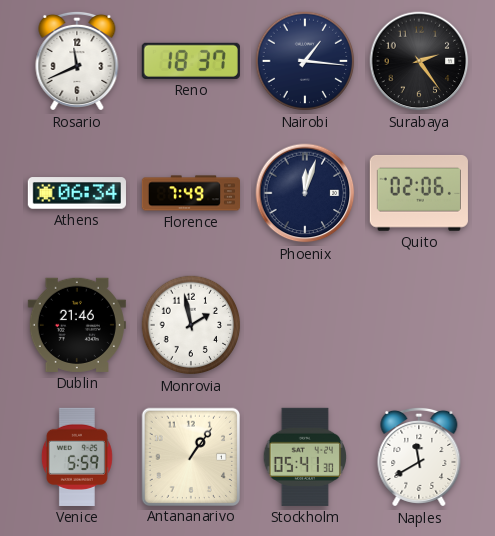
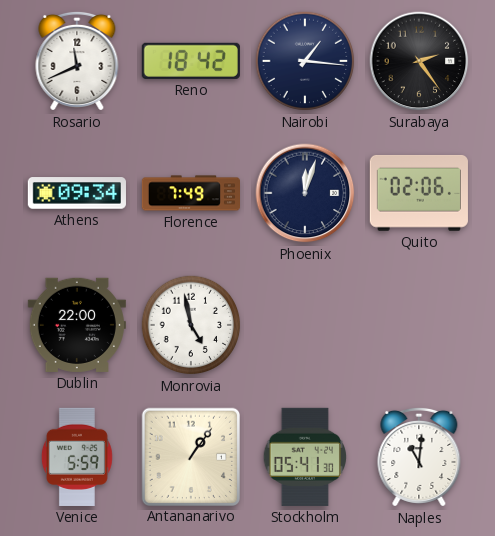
Reno: 18:37 -> 18:42
Athens: 06:34 -> 09:34
Dublin: 21:46 -> 22:00
Monrovia: 1:58 -> 4:58
Naples: 11:40 -> 11:01
